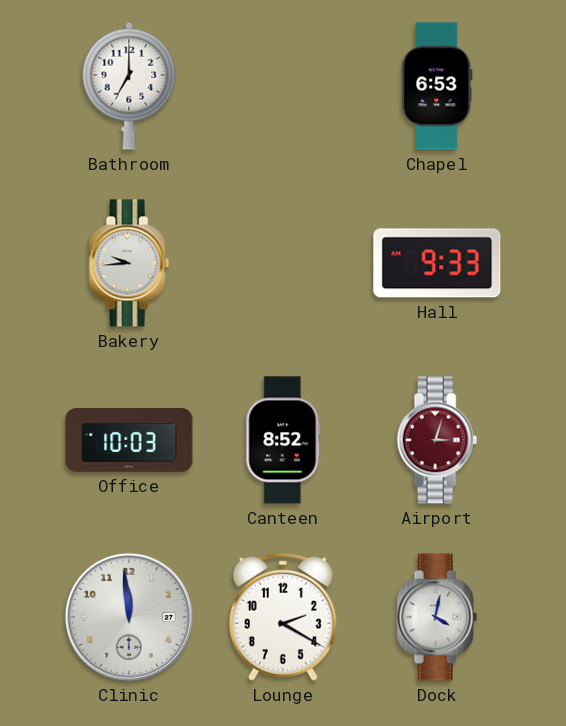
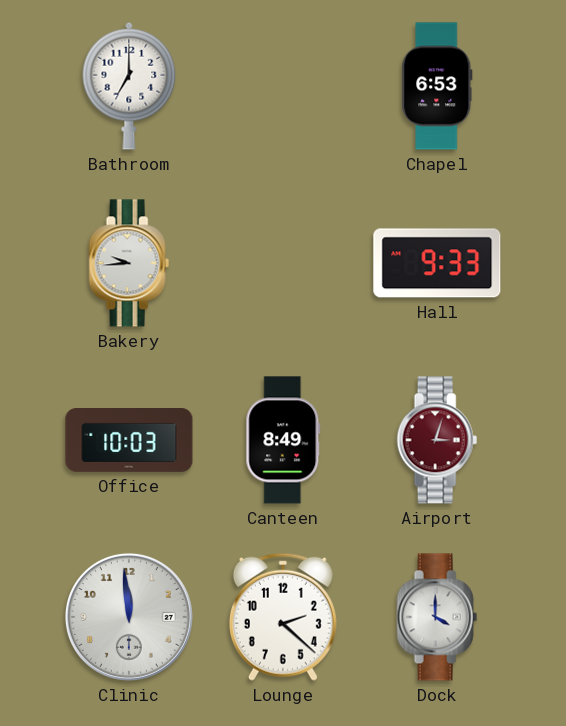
Canteen: 8:52 -> 8:49
Lounge: 2:20 -> 2:22
Dock: 4:02 -> 4:00
